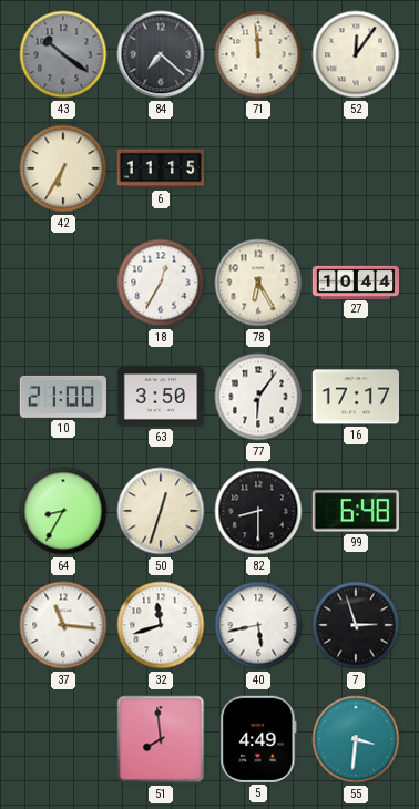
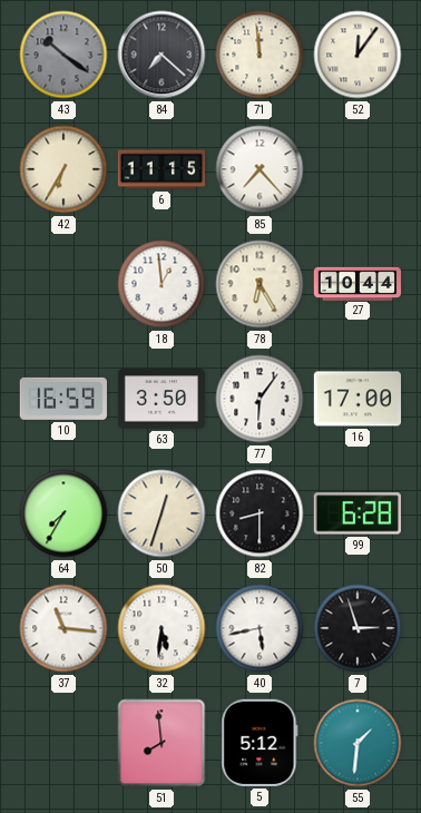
85: none -> 7:23
18: 12:35 -> 12:59
10: 21:00 -> 16:59
16: 17:17 -> 17:00
64: 8:35 -> 7:35
99: 6:48 -> 6:28
32: 11:42 -> 5:31
5: 4:49 -> 5:12
55: 3:31 -> 1:31
